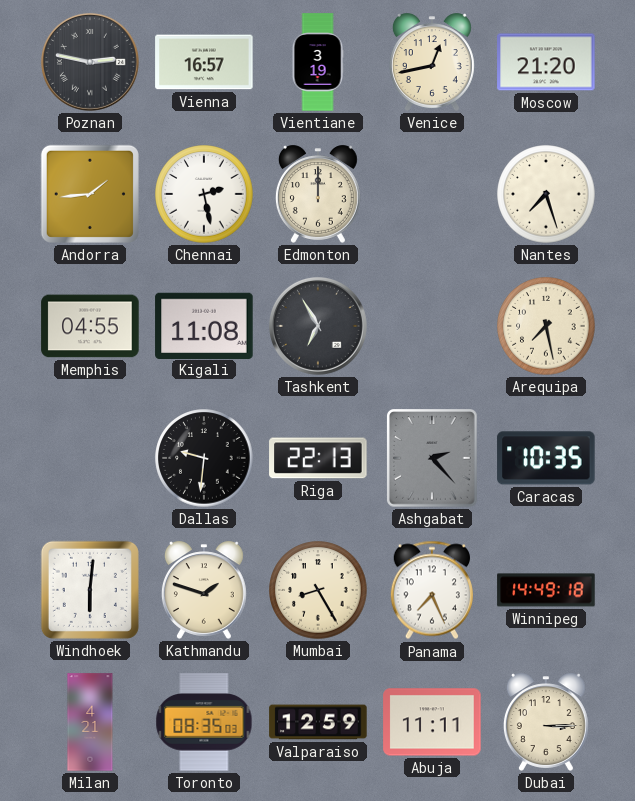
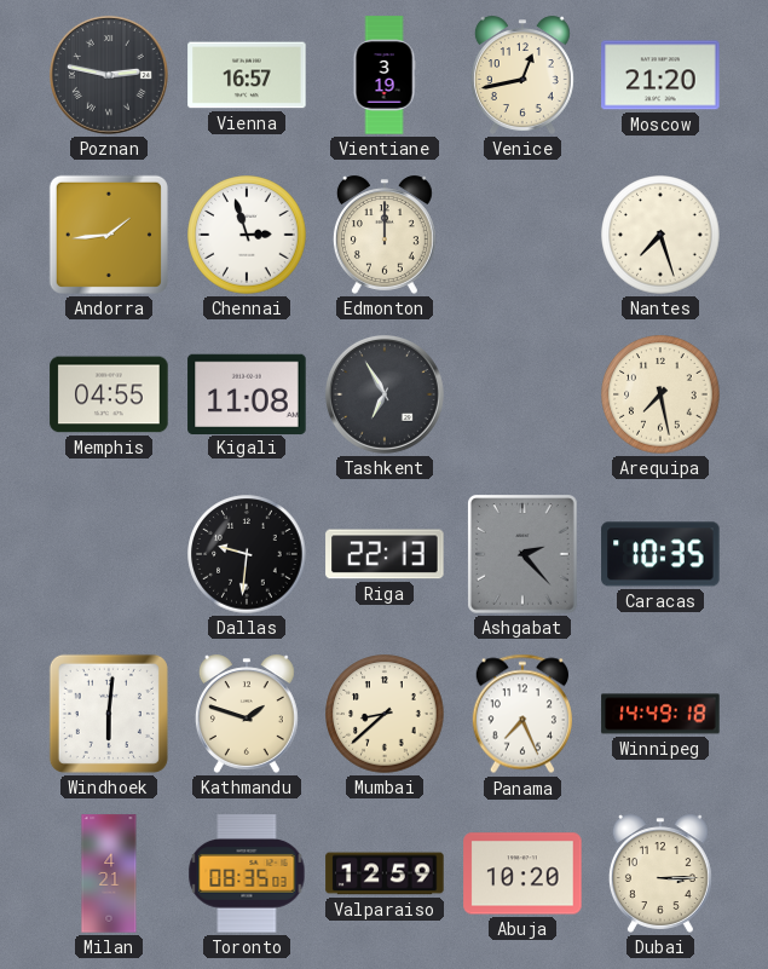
Chennai: 2:28 -> 2:57
Mumbai: 8:25 -> 8:38
Abuja: 11:11 -> 10:20
